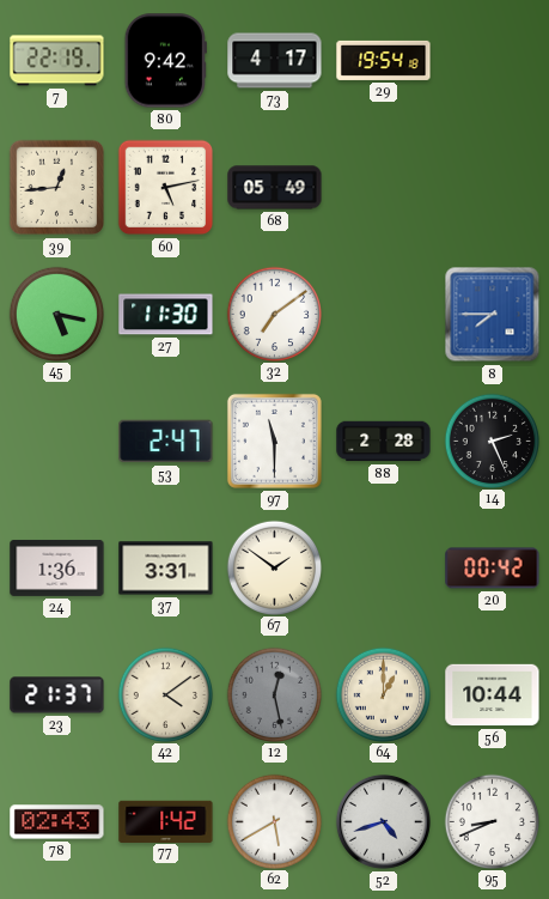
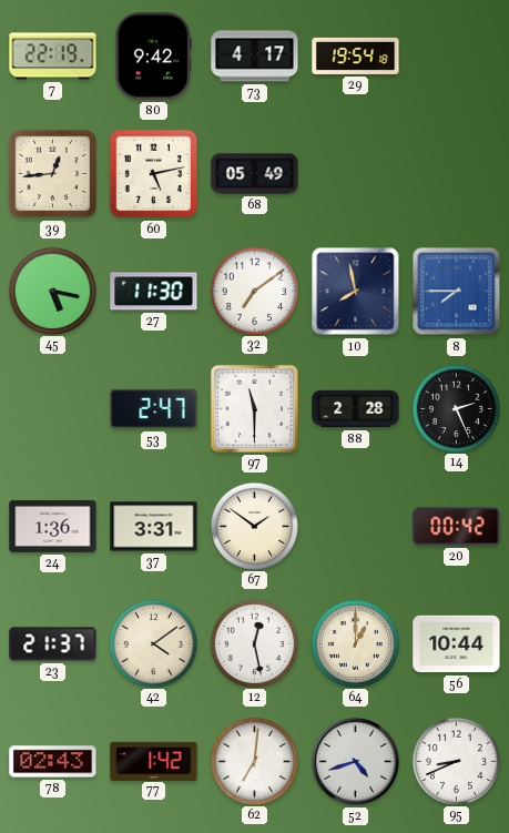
10: none -> 7:58
12 dial: grey -> white
62: 5:40 -> 7:01
